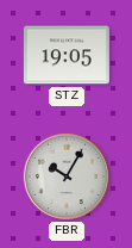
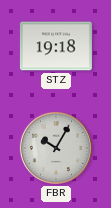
STZ: 19:05 -> 19:18
